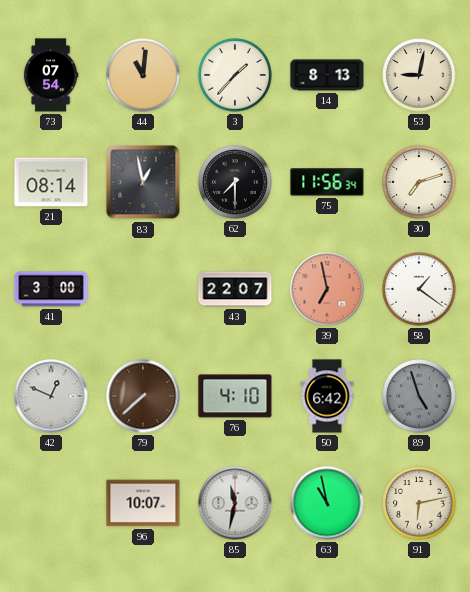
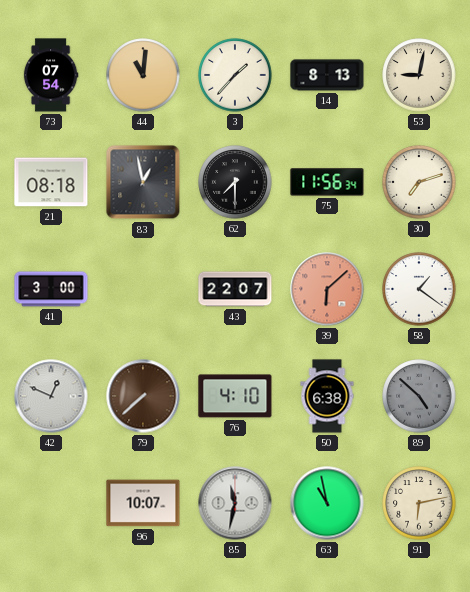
21: 08:14 -> 08:18
39: 6:58 -> 6:08
50: 6:42 -> 6:38
89: 4:57 -> 4:52
